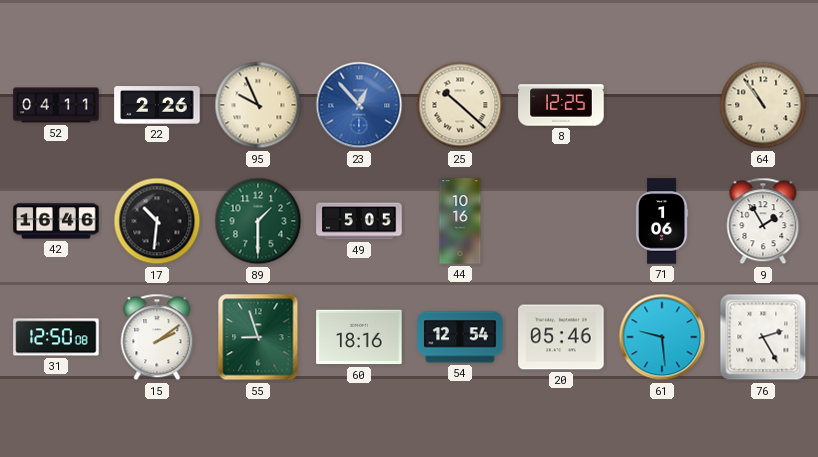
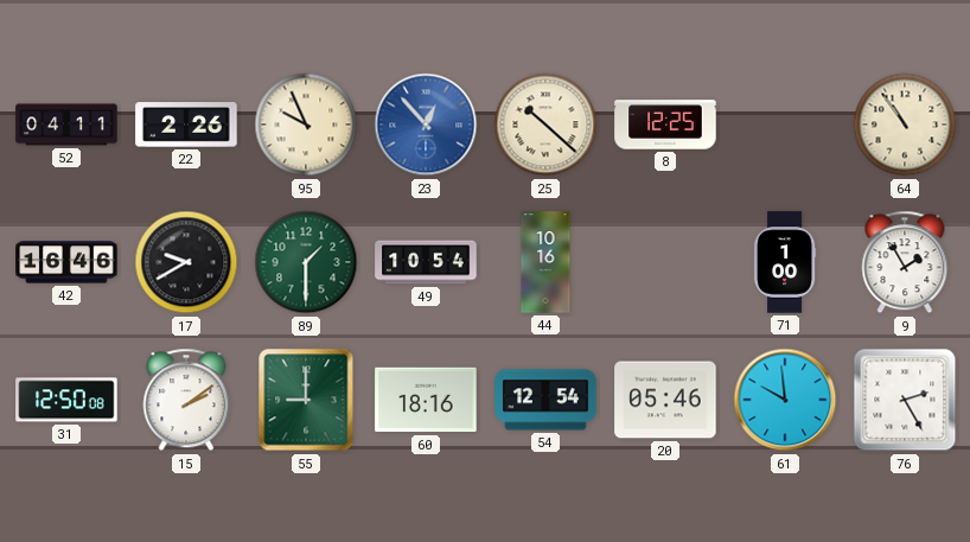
17: 10:31 -> 9:40
49: 5:05 -> 10:54
71: 1:06 -> 1:00
55: 8:57 -> 9:00
61: 9:29 -> 9:59
